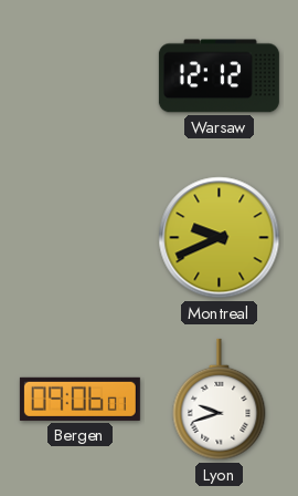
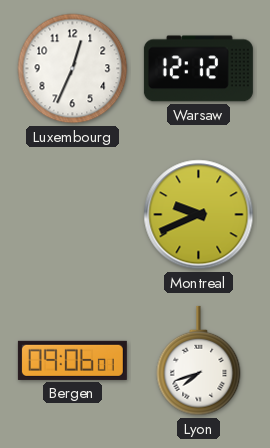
Luxembourg: none -> 12:34
Lyon: 9:42 -> 7:42
